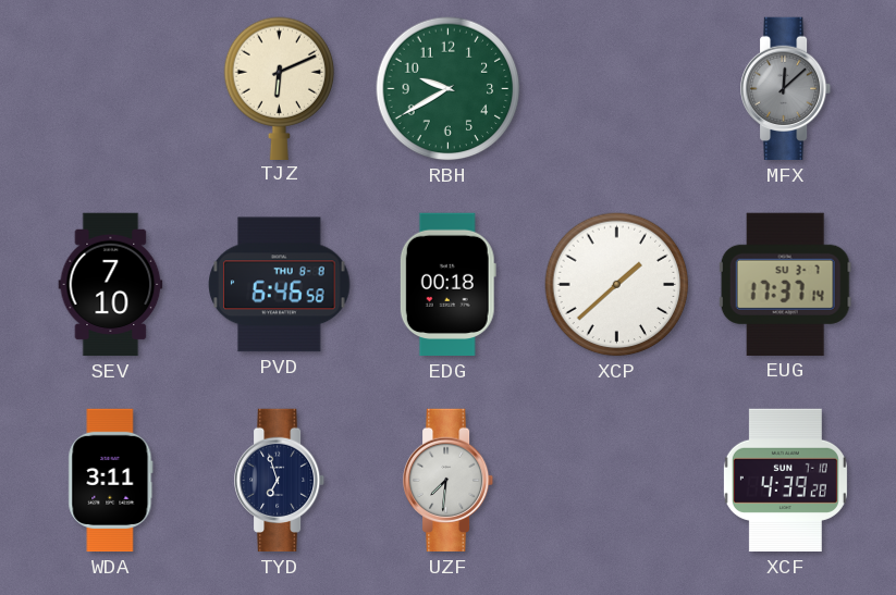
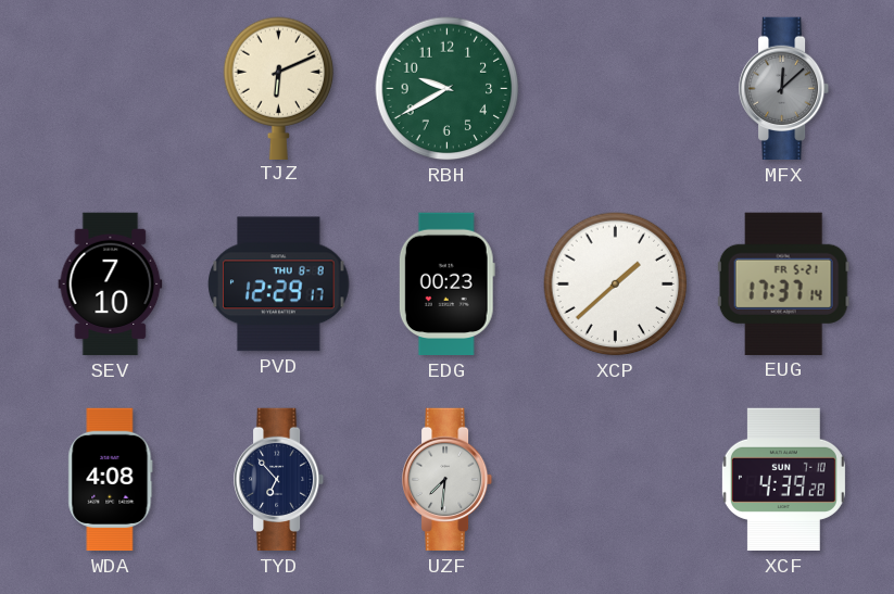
PVD: 6:46 -> 12:29
EDG: 00:18 -> 00:23
EUG date: SU 3-7 -> FR 5-21
WDA: 3:11 -> 4:08
TYD: 6:57 -> 6:53
